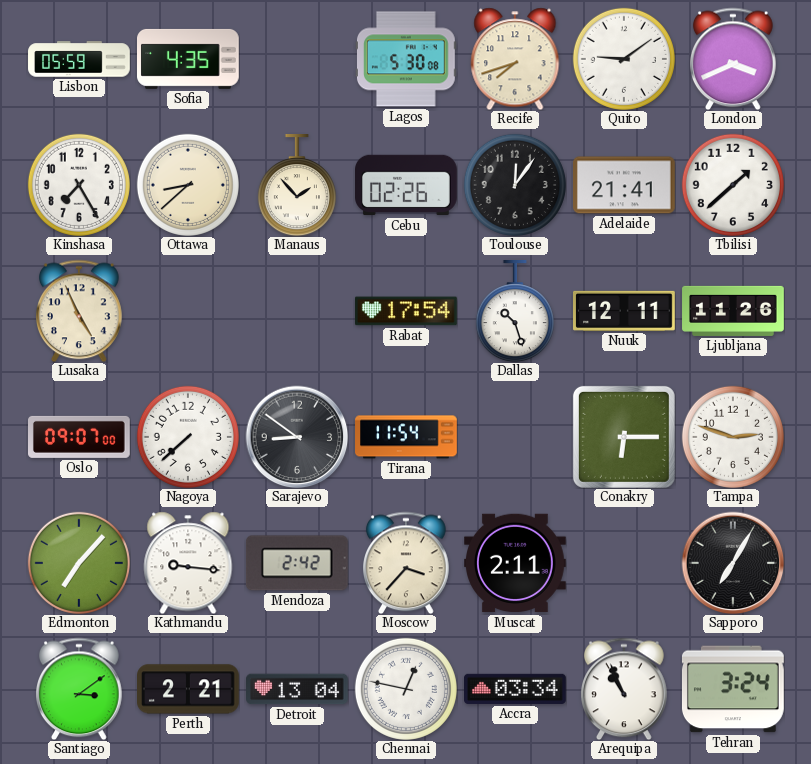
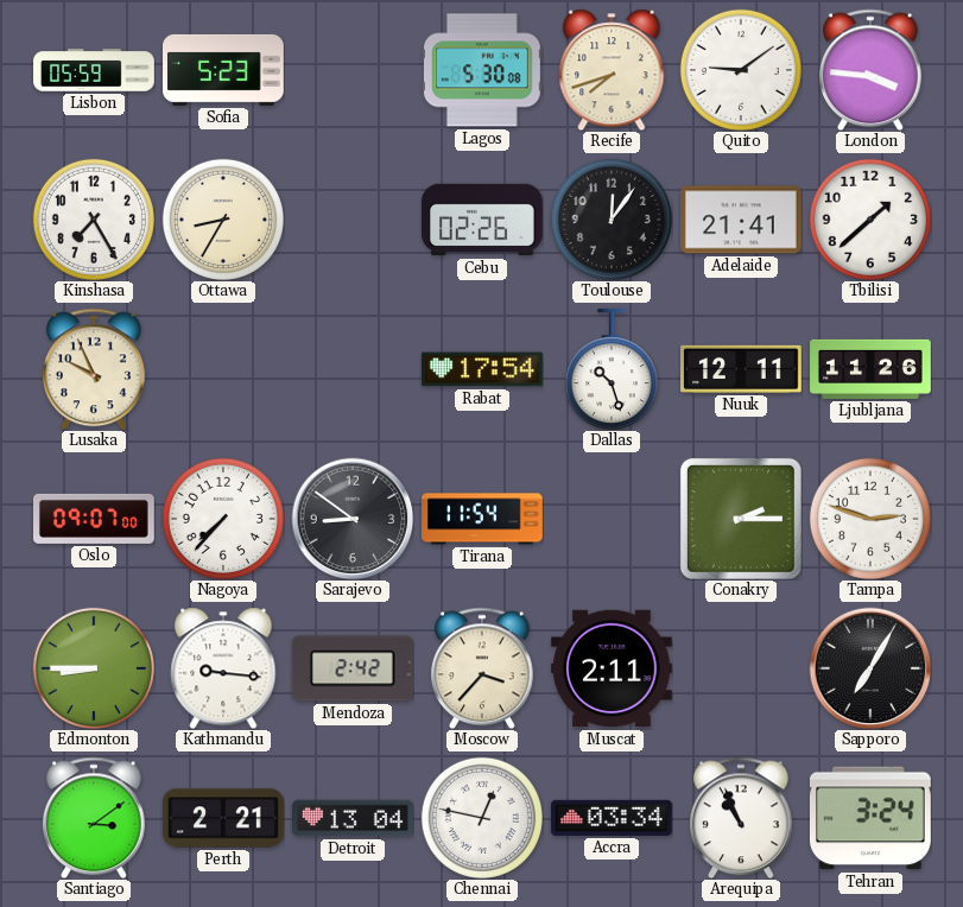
Sofia: 4:35 -> 5:23
London: 3:41 -> 3:46
Ottawa: 8:38 -> 8:35
Manaus: 1:53 -> none
Lusaka: 4:56 -> 9:56
Nagoya: 7:38 -> 7:37
Conakry: 6:15 -> 2:15
Edmonton: 7:07 -> 8:45
